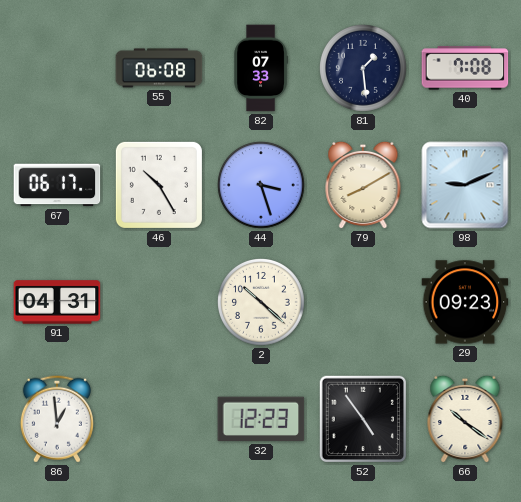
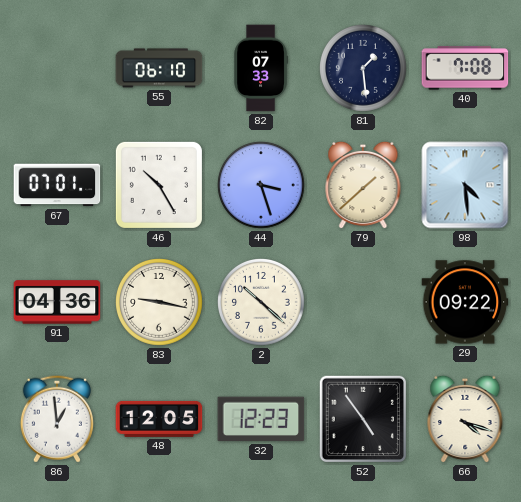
55: 06:08 -> 06:10
67: 06:17 -> 07:01
79: 8:10 -> 1:38
98: 9:11 -> 4:29
91: 04:31 -> 04:36
83: none -> 9:17
29: 09:23 -> 09:22
48: none -> 12:05
66: 10:21 -> 4:18
